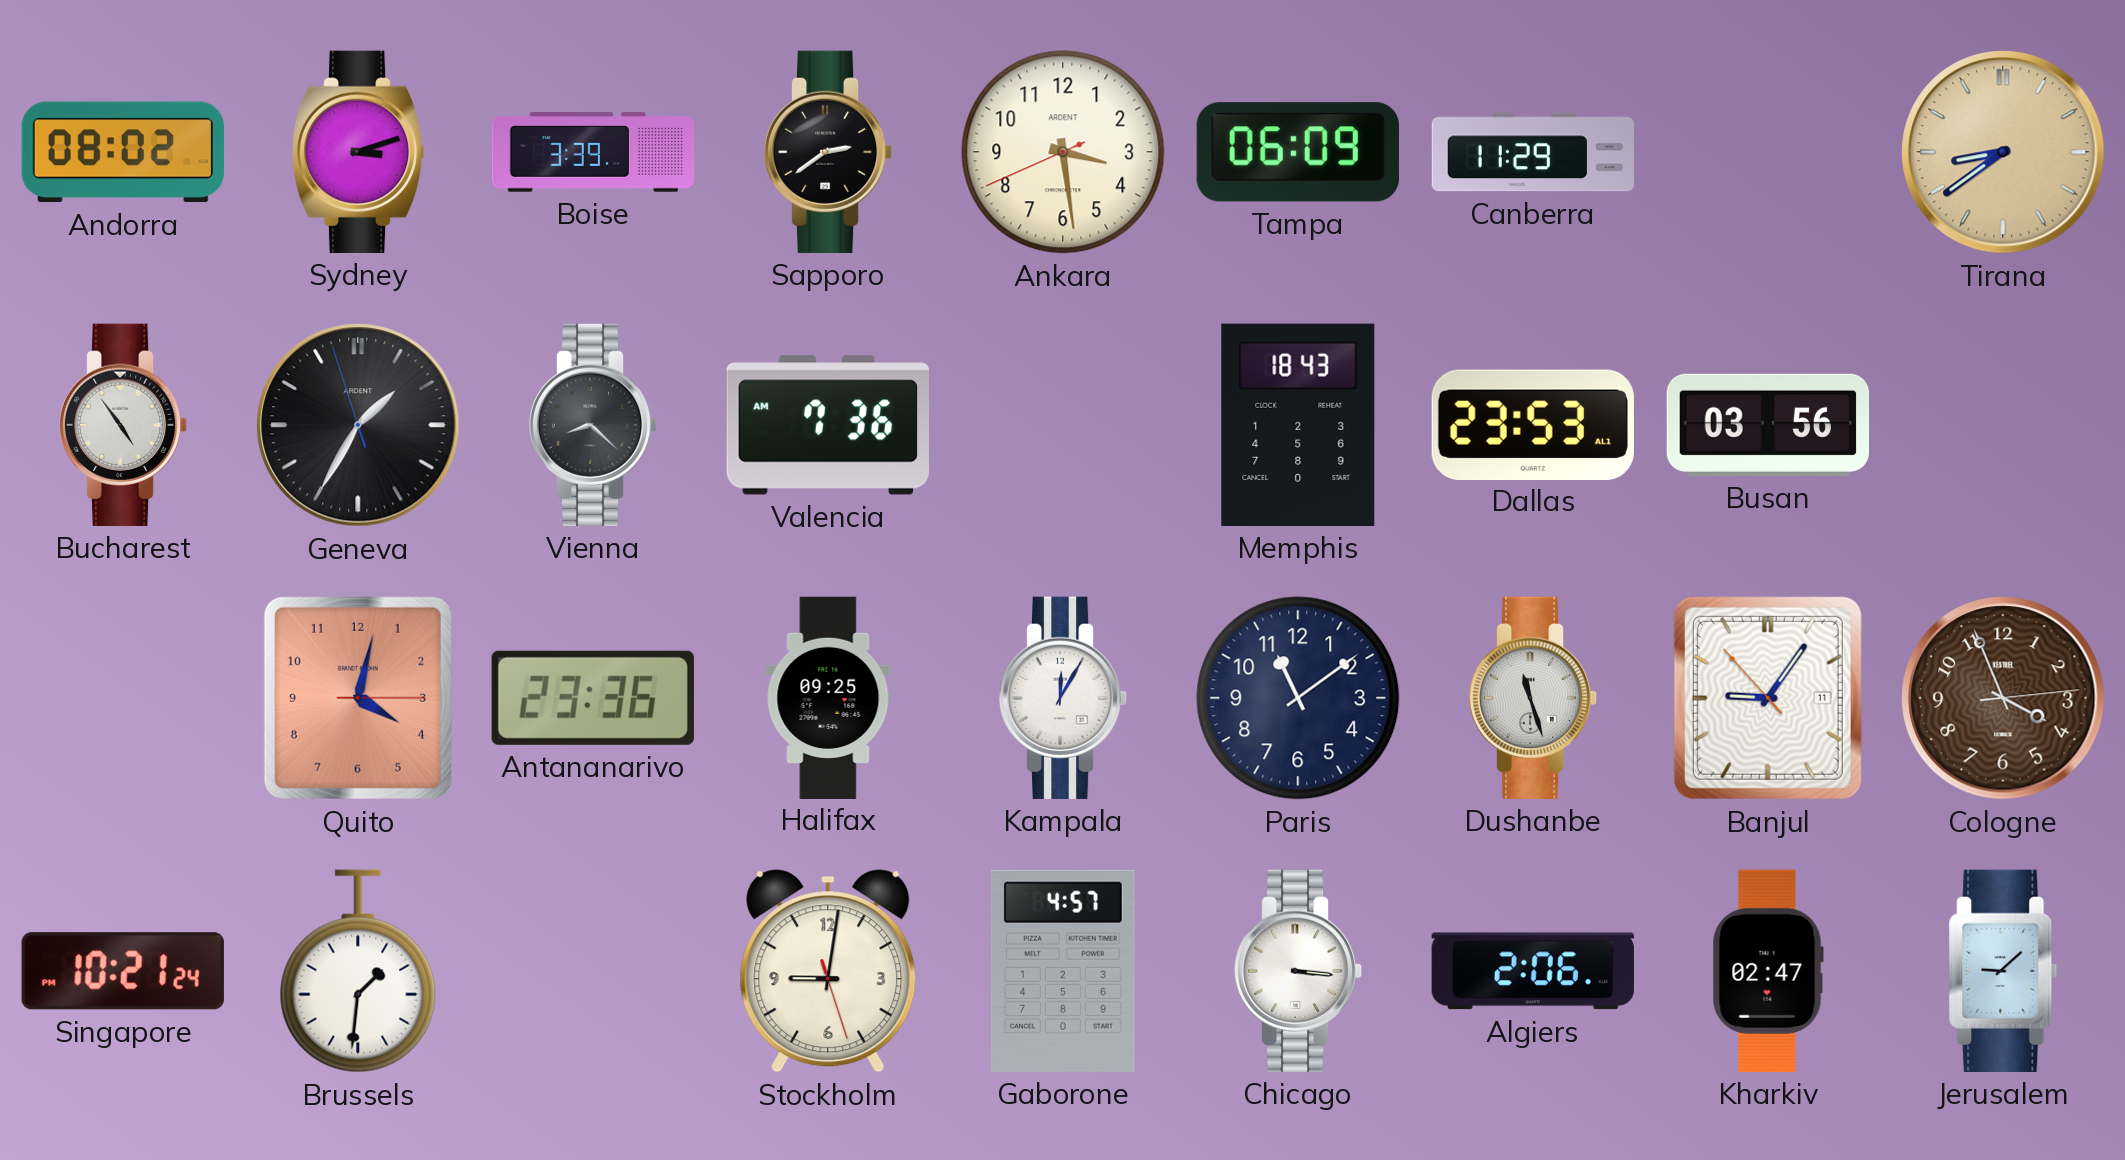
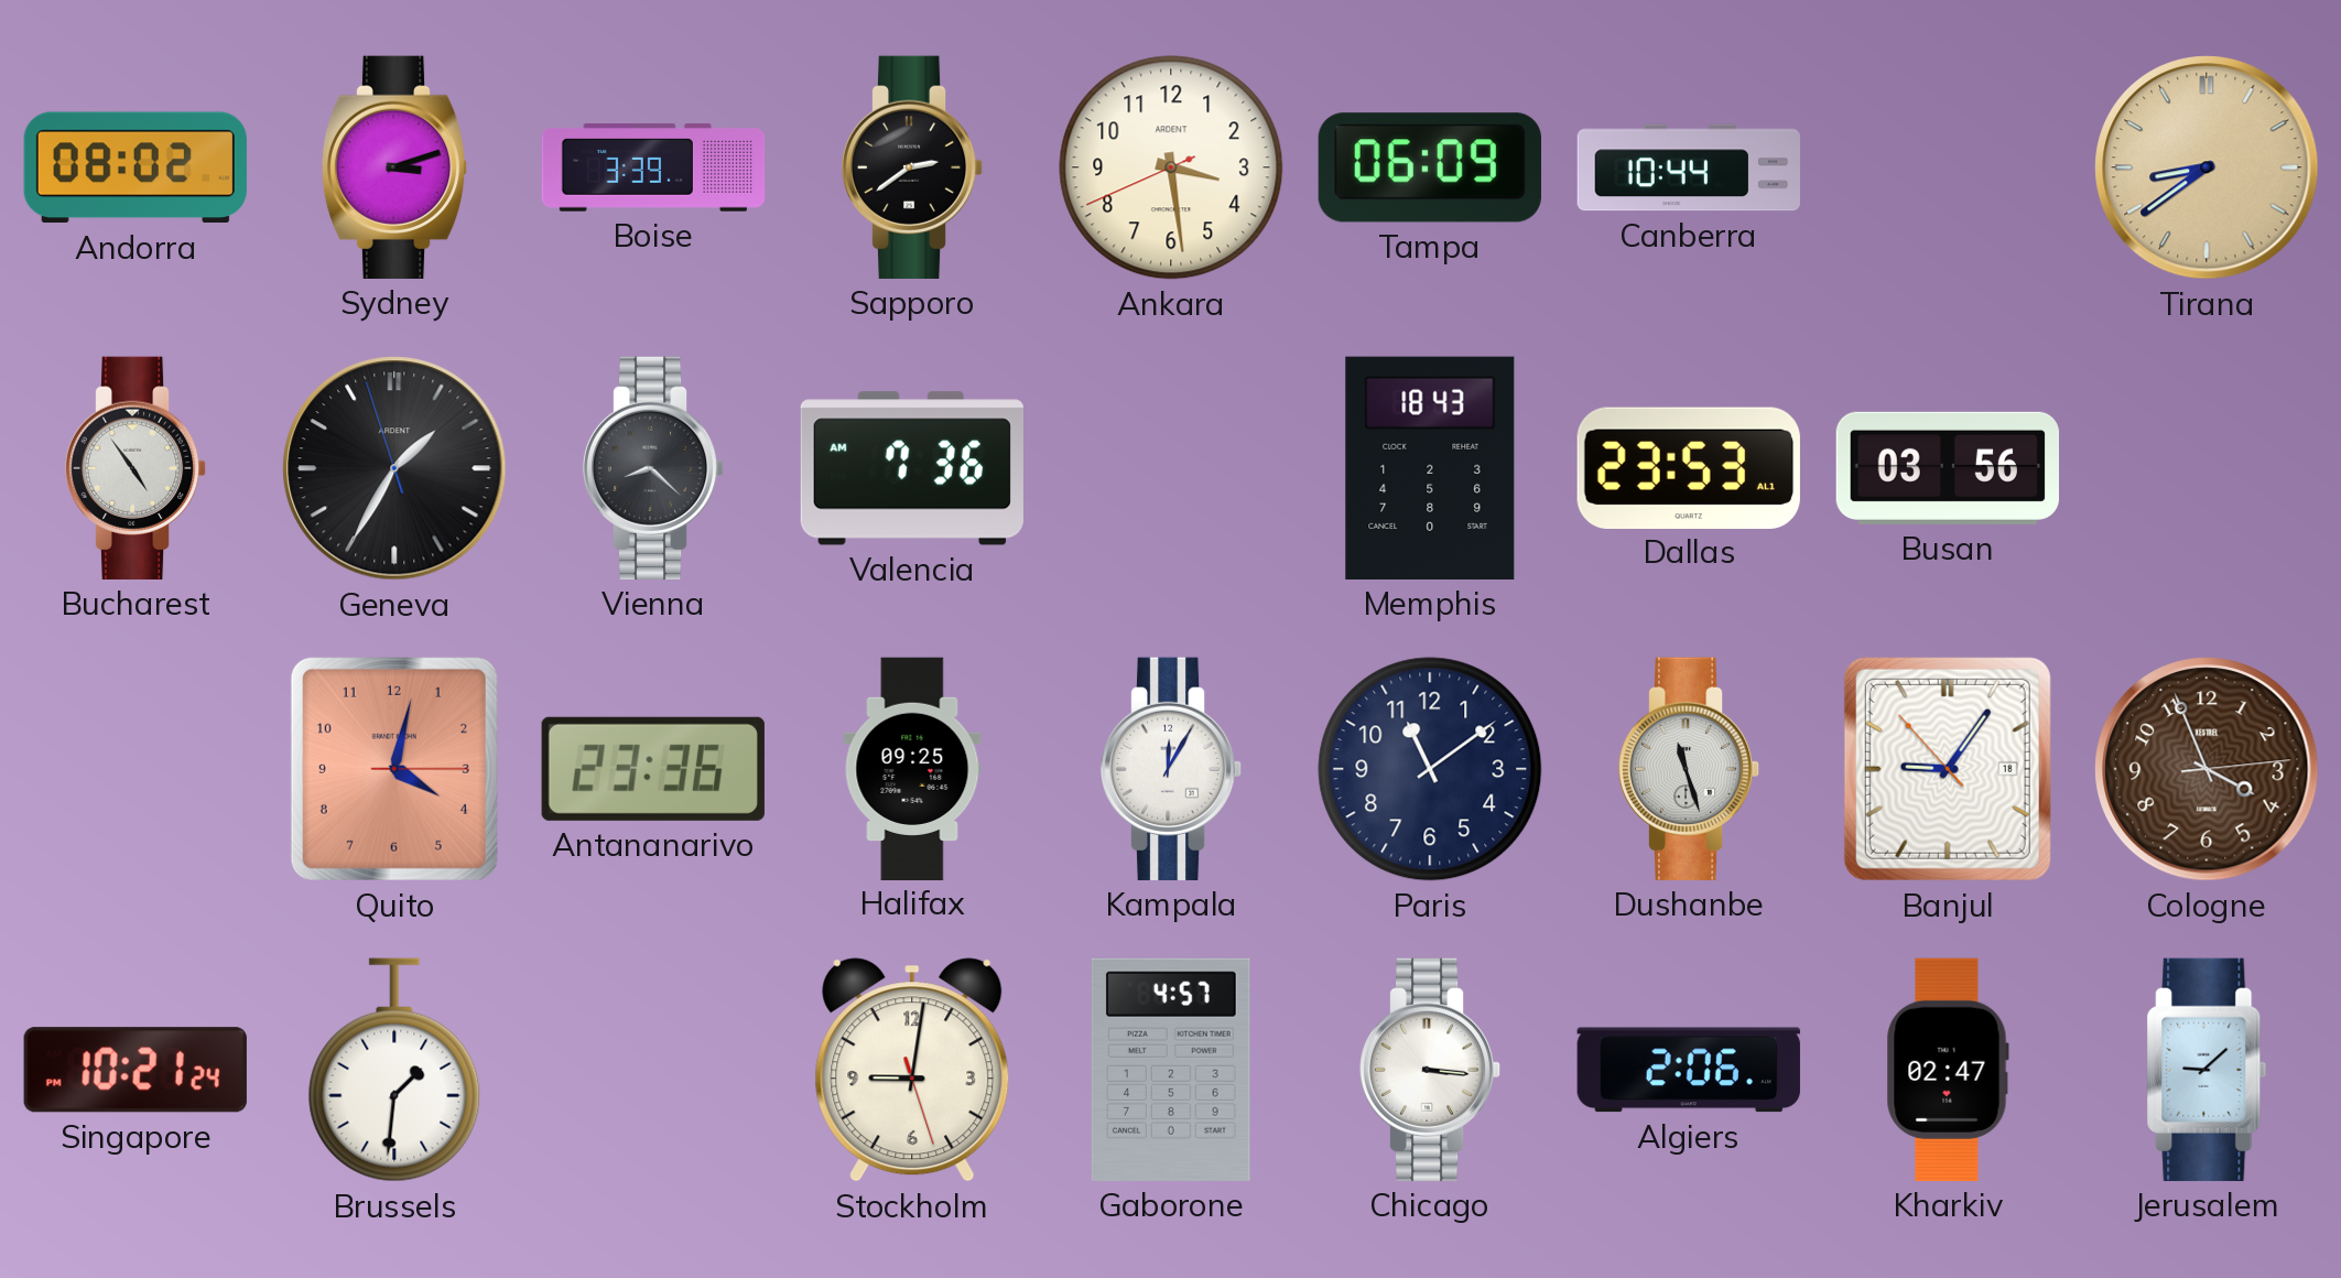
Canberra: 11:29 -> 10:44
Banjul date: 11 -> 18
